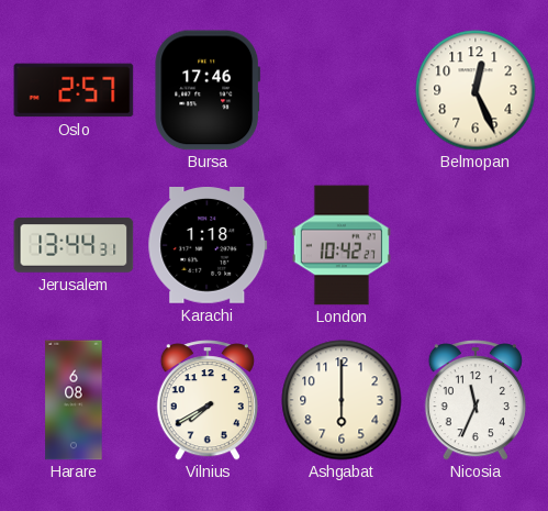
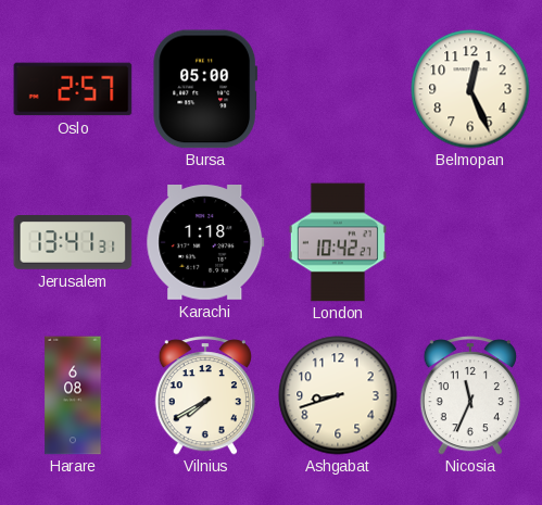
Bursa: 17:46 -> 05:00
Jerusalem: 13:44 -> 13:41
Ashgabat: 6:00 -> 8:42
